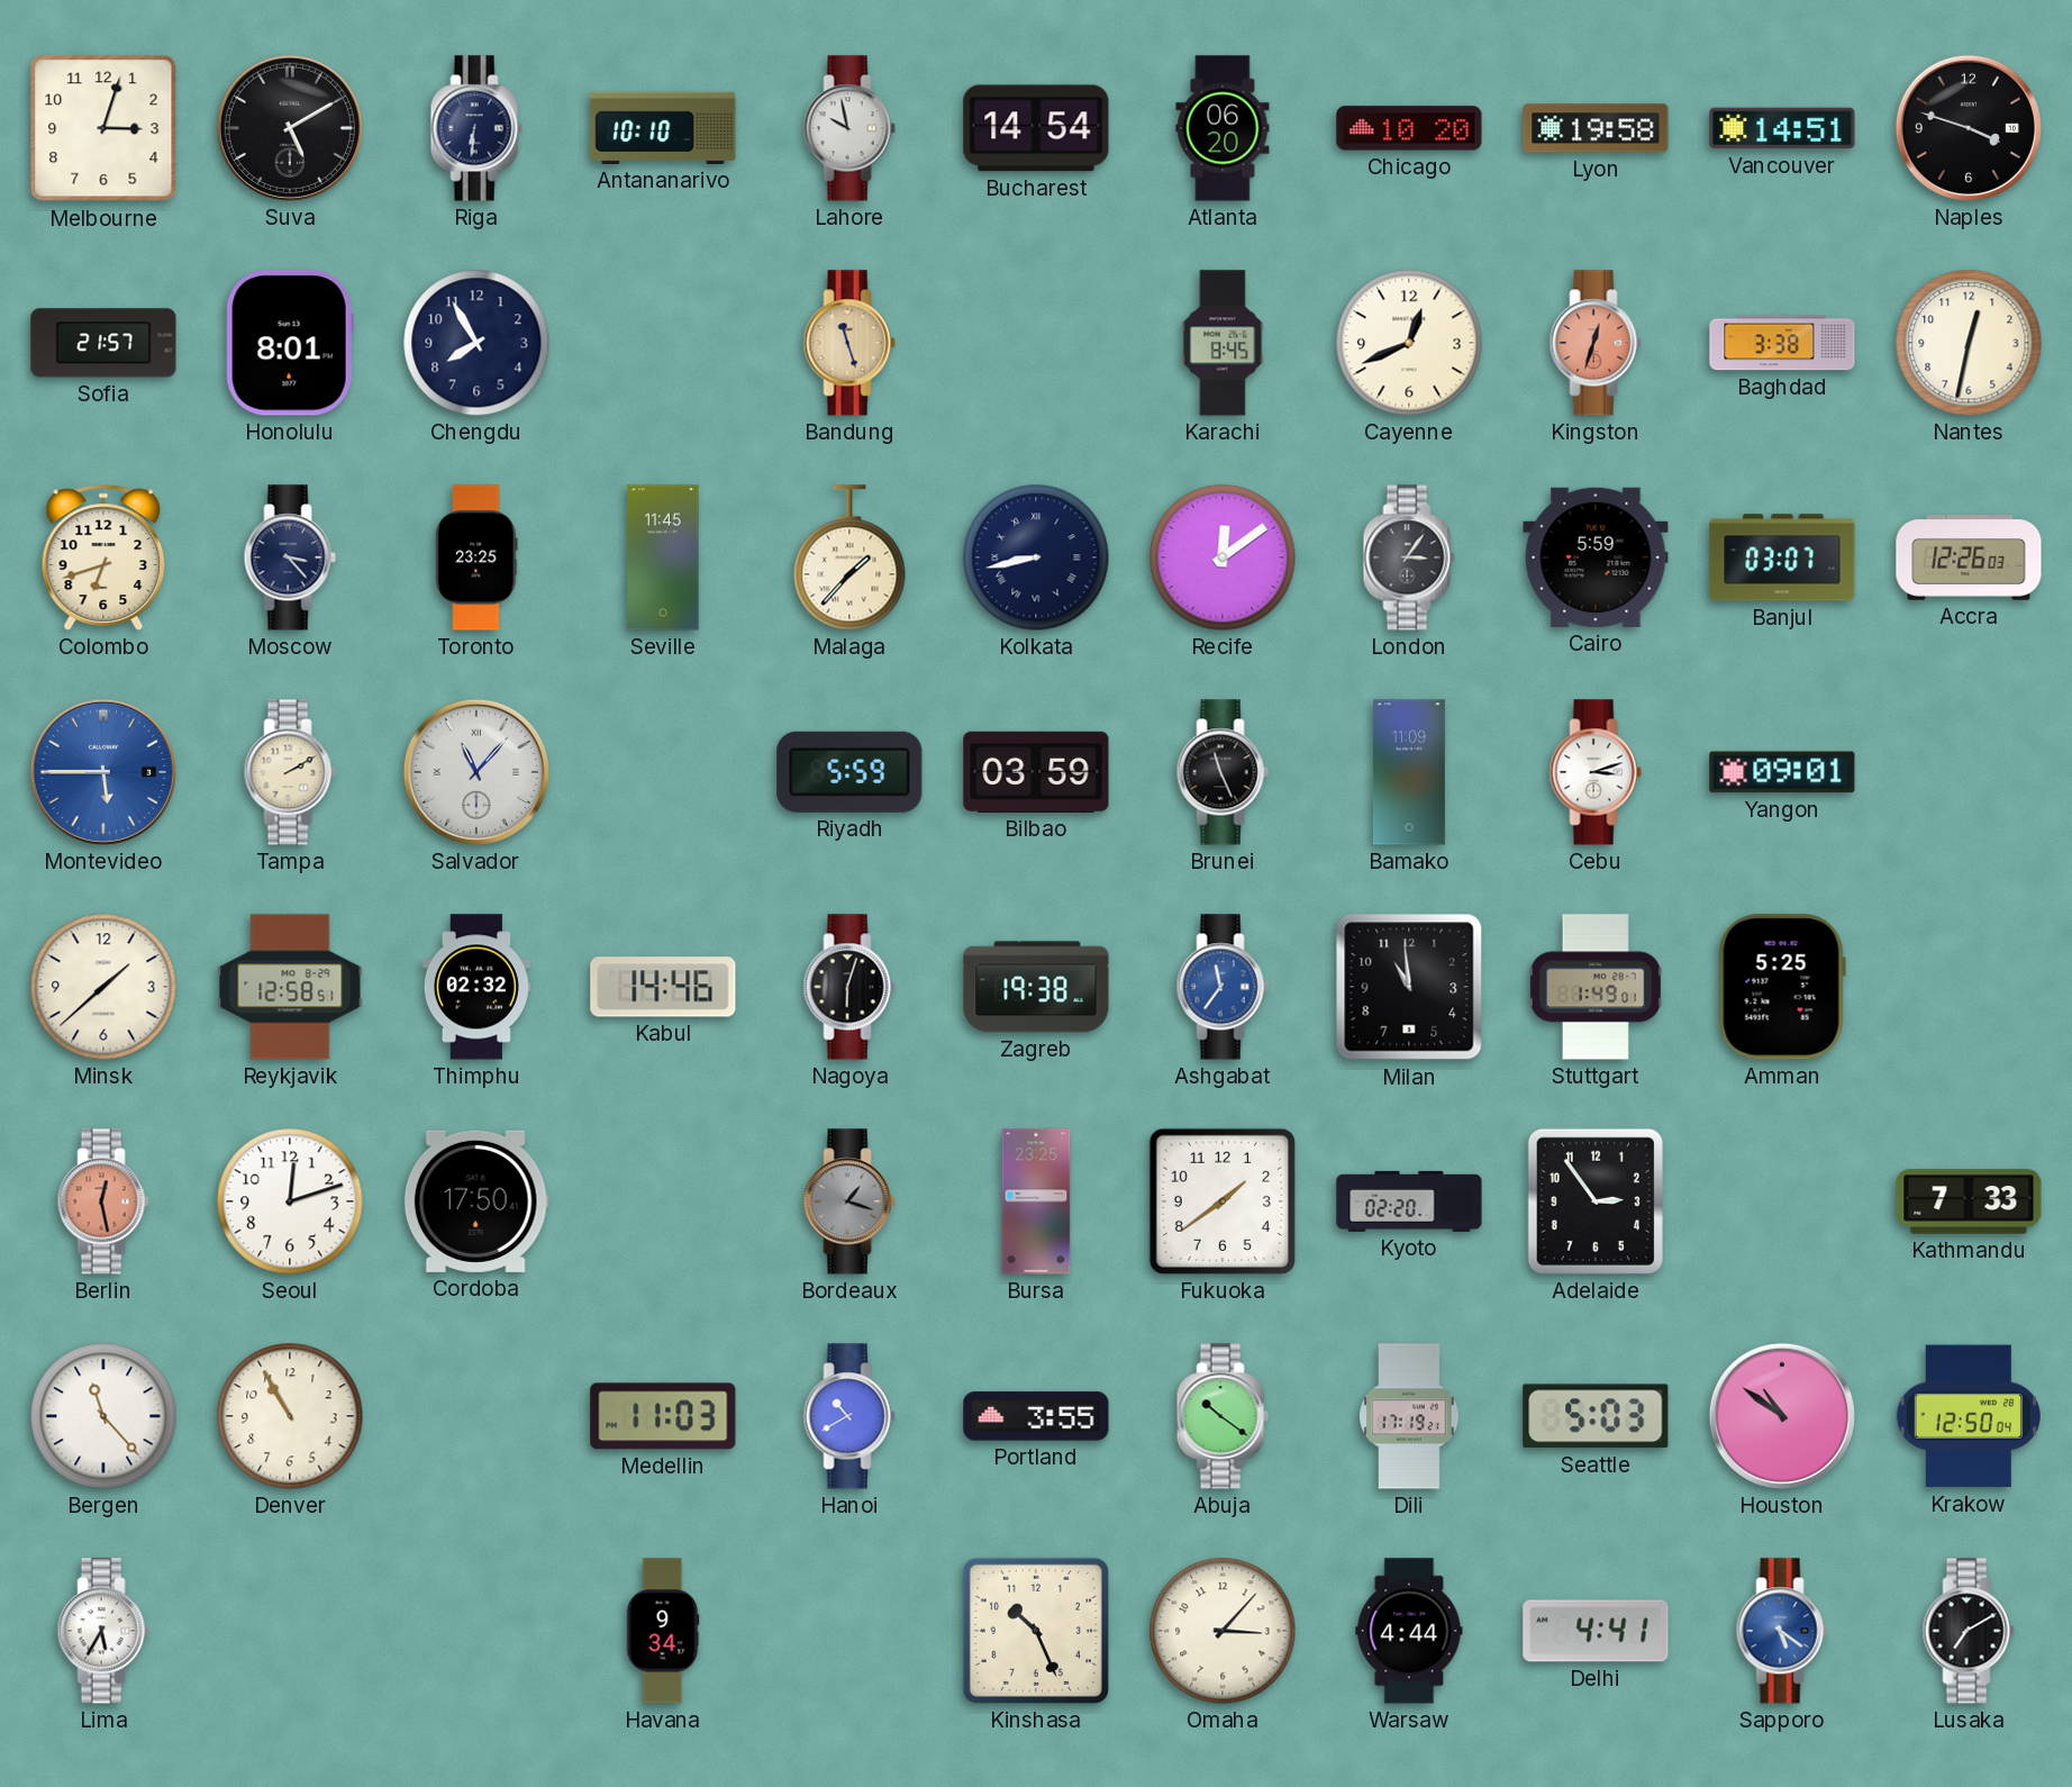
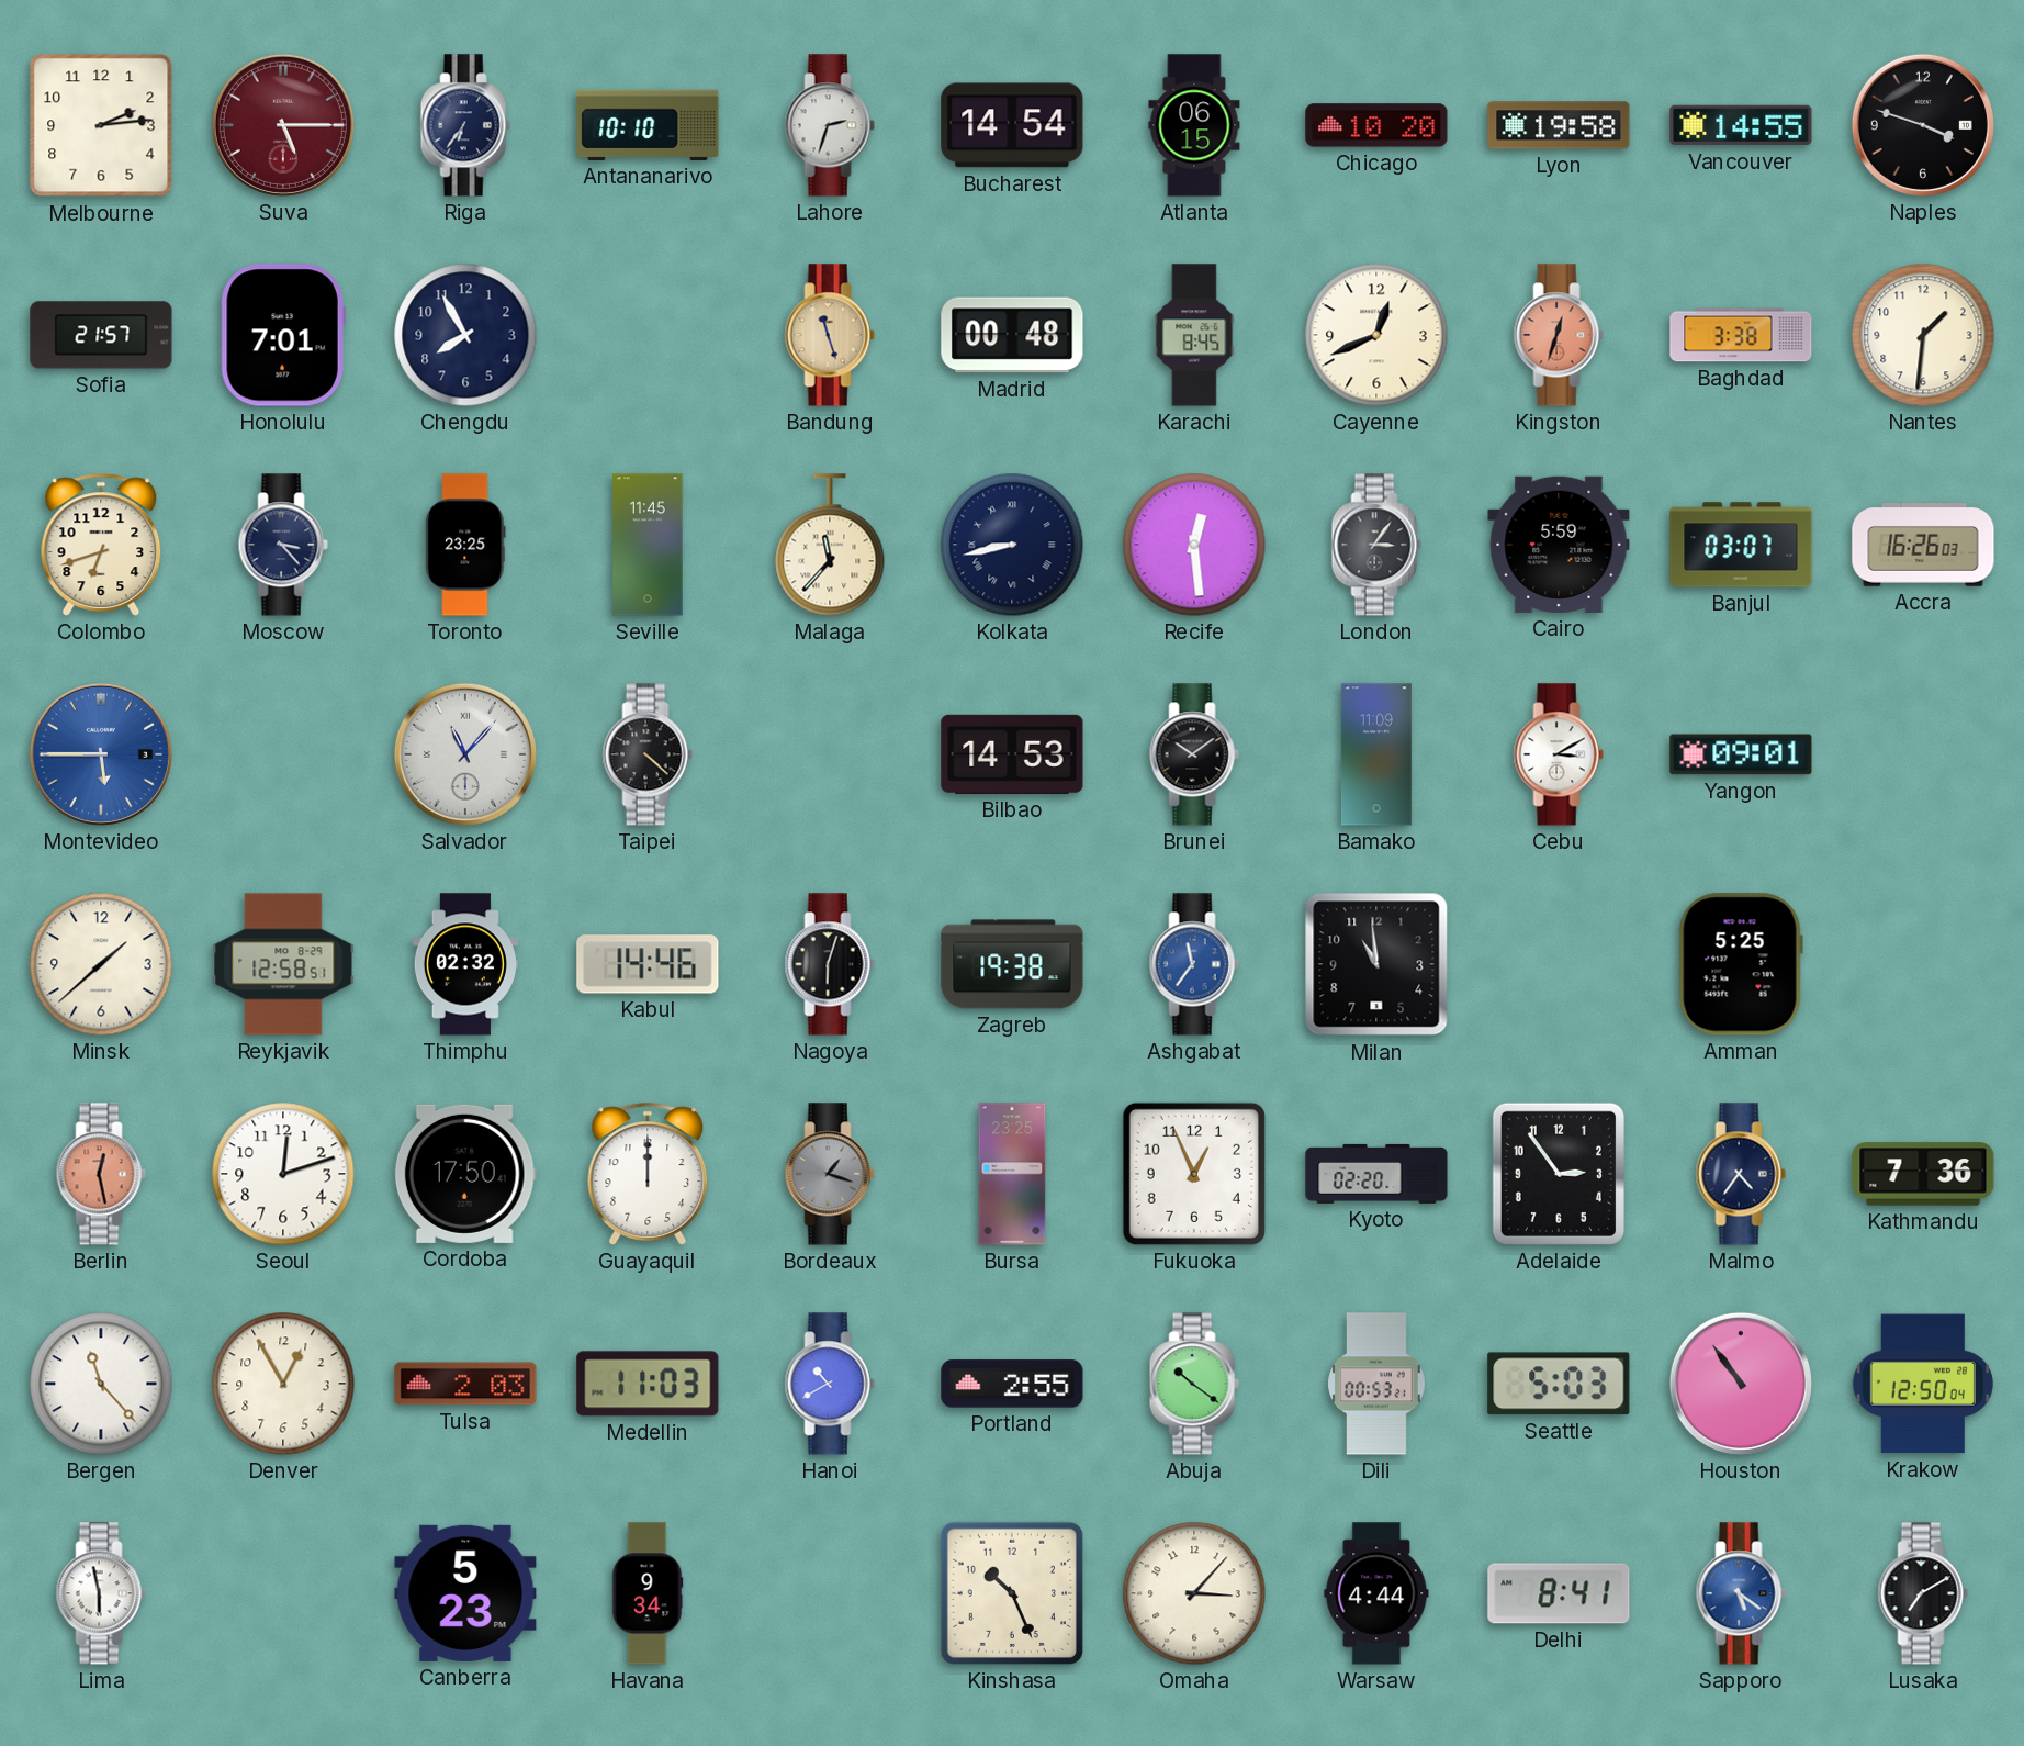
Melbourne: 3:03 -> 2:14
Suva: 5:10 -> 5:15
Suva dial: black -> burgundy
Riga: 6:31 -> 6:36
Lahore: 9:58 -> 2:33
Atlanta: 06:20 -> 06:15
Vancouver: 14:51 -> 14:55
Honolulu: 8:01 -> 7:01
Madrid: none -> 00:48
Nantes: 12:32 -> 1:31
Malaga: 1:37 -> 11:37
Recife: 12:09 -> 12:29
Accra: 12:26 -> 16:26
Tampa: 2:10 -> none
Taipei: none -> 4:22
Riyadh: 5:59 -> none
Bilbao: 03:59 -> 14:53
Brunei: 11:26 -> 10:09
Cebu: 3:12 -> 3:10
Stuttgart: 1:49 -> none
Guayaquil: none -> 12:00
Fukuoka: 1:39 -> 12:56
Malmo: none -> 4:36
Kathmandu: 7:33 -> 7:36
Denver: 10:55 -> 12:55
Tulsa: none -> 2:03
Portland: 3:55 -> 2:55
Dili: 17:19 -> 00:53
Houston: 10:51 -> 10:54
Lima: 5:35 -> 5:58
Canberra: none -> 5:23
Delhi: 4:41 -> 8:41
